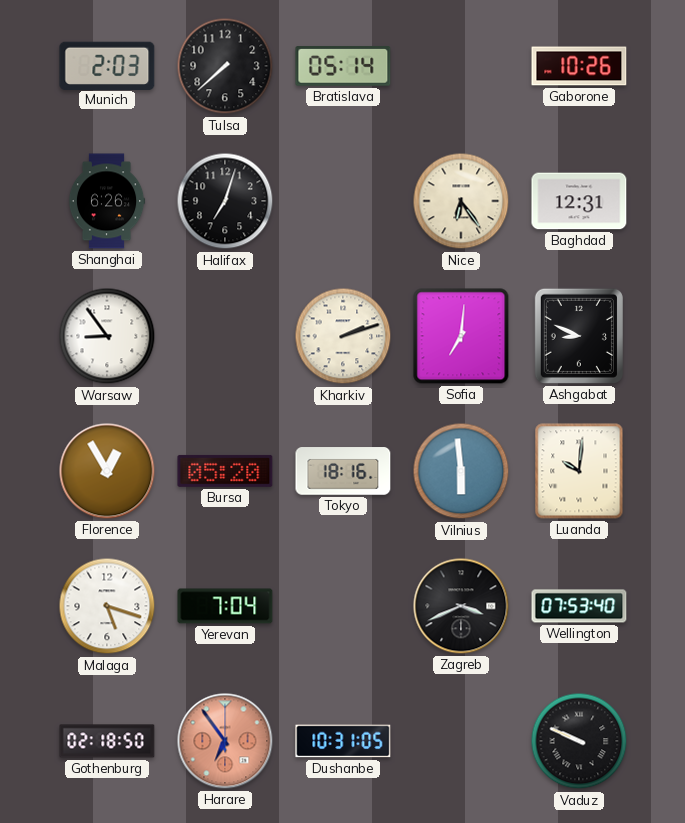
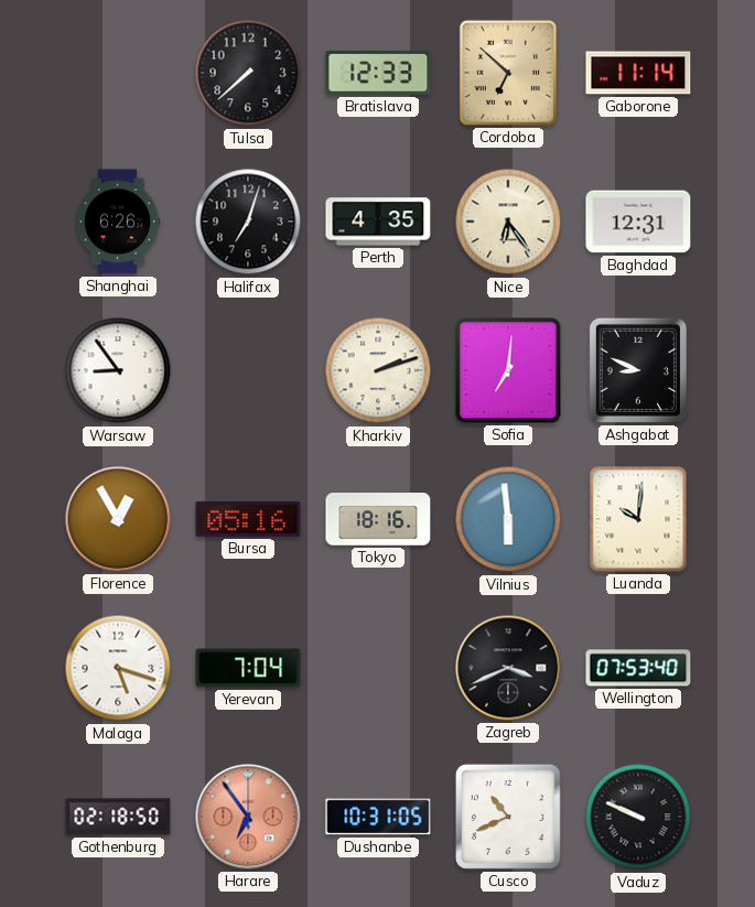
Munich: 2:03 -> none
Bratislava: 05:14 -> 12:33
Cordoba: none -> 6:52
Gaborone: 10:26 -> 11:14
Perth: none -> 4:35
Bursa: 05:20 -> 05:16
Cusco: none -> 10:41
